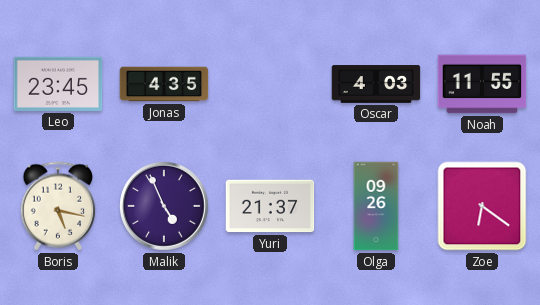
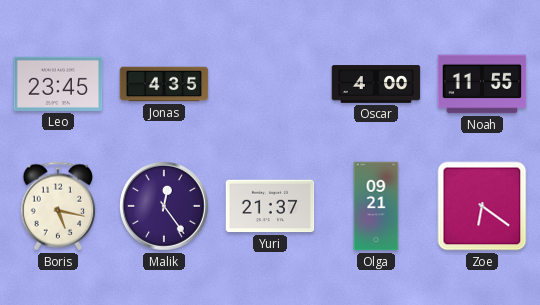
Oscar: 4:03 -> 4:00
Malik: 4:56 -> 12:24
Olga: 09:26 -> 09:21
